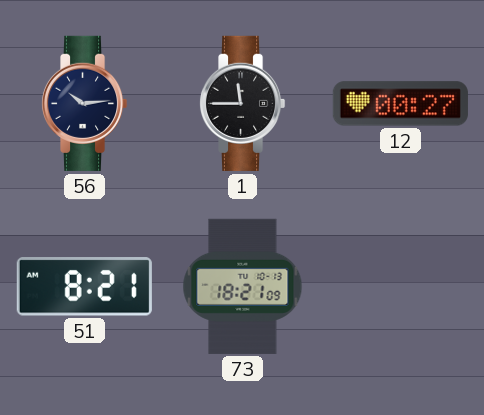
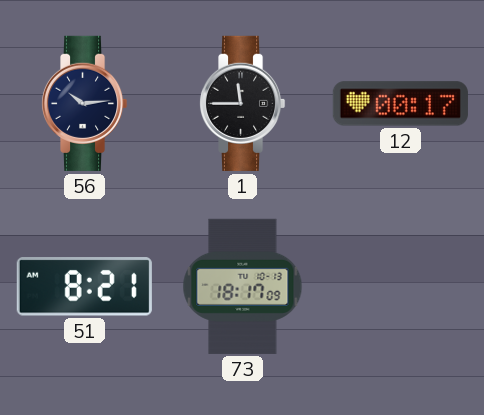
12: 00:27 -> 00:17
73: 18:21 -> 18:17
